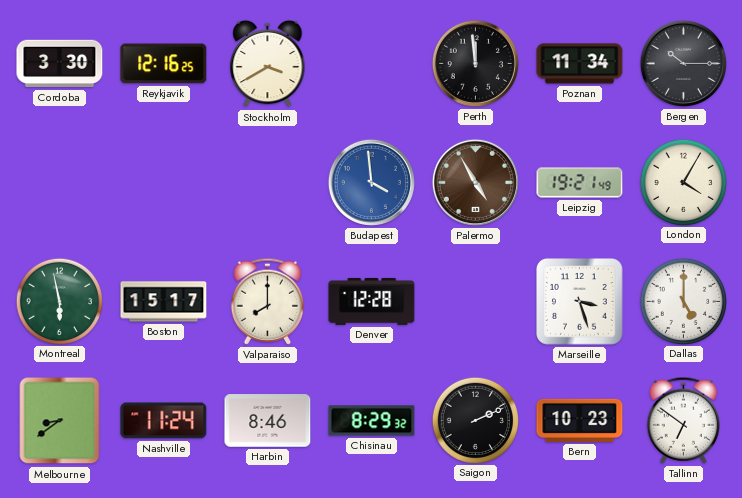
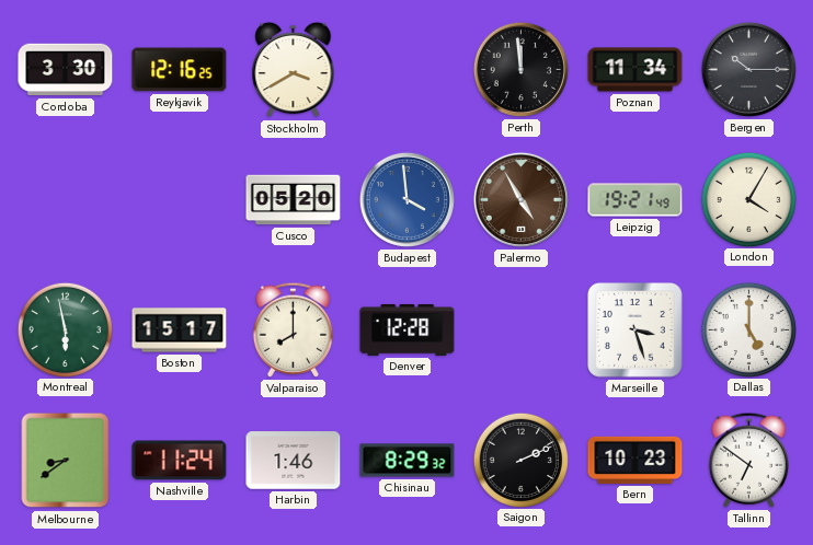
Cusco: none -> 05:20
Harbin: 8:46 -> 1:46
